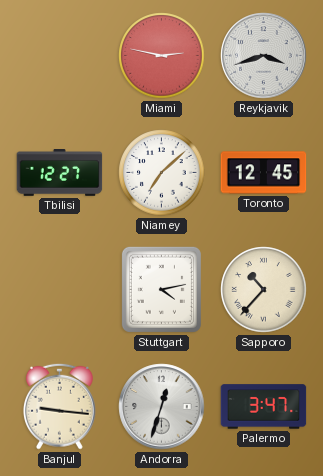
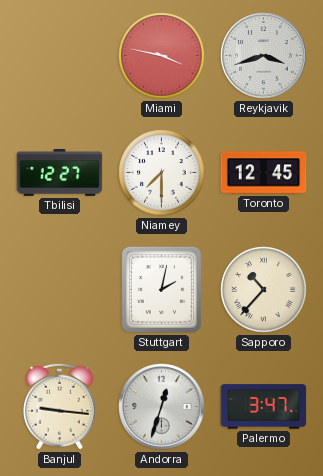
Miami: 2:47 -> 3:47
Niamey: 7:08 -> 7:30
Stuttgart: 4:13 -> 2:02
